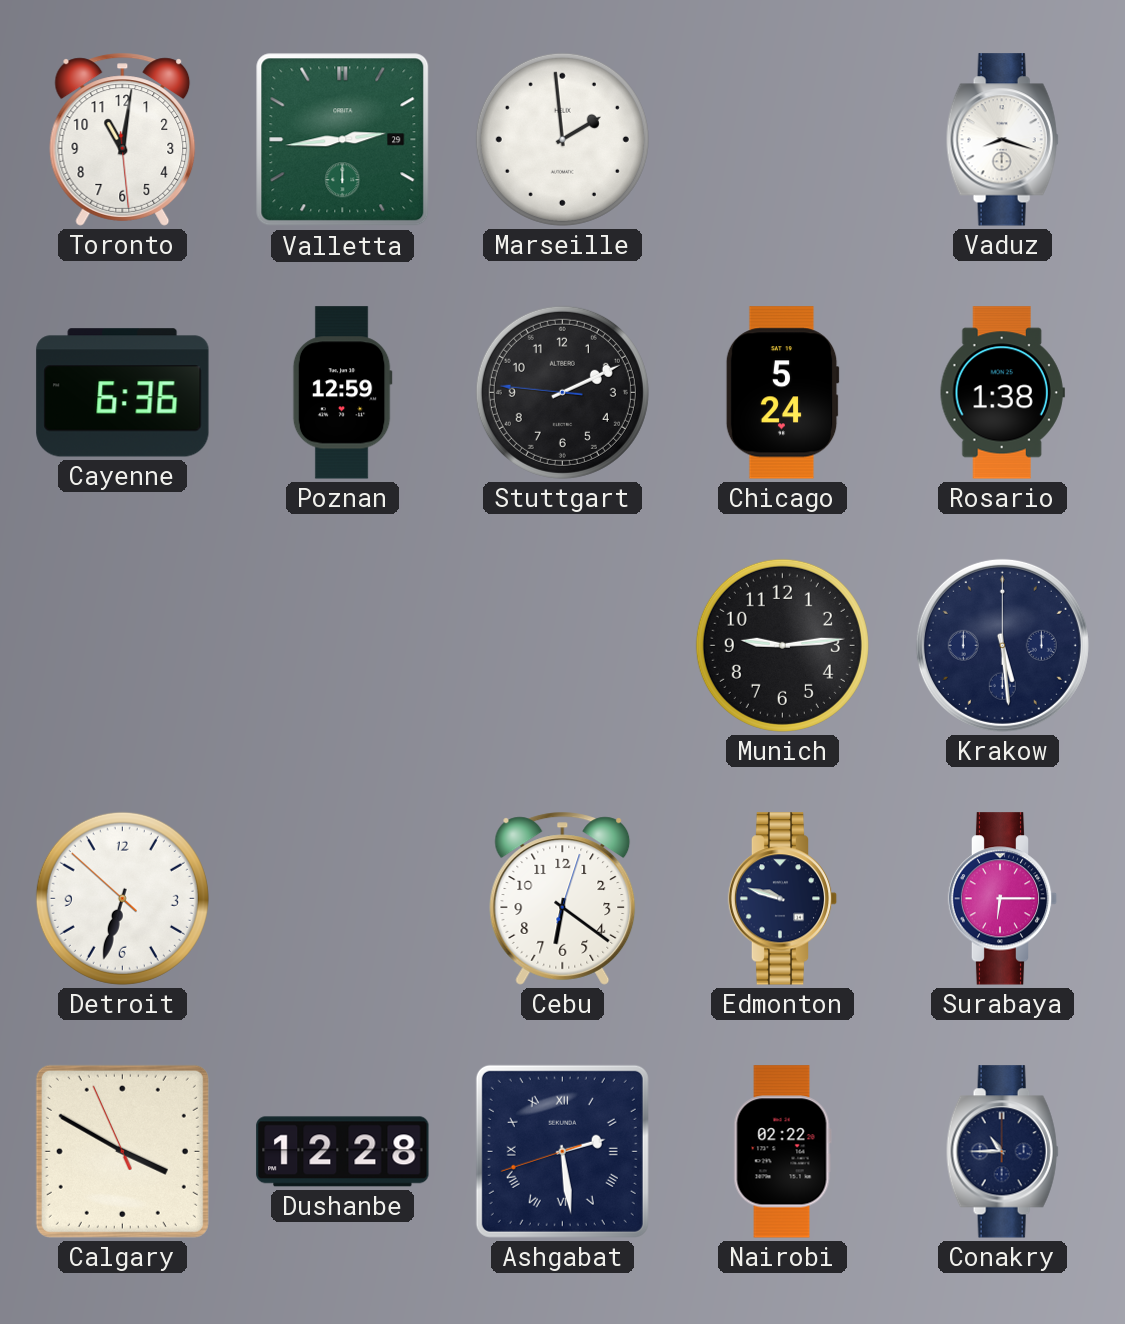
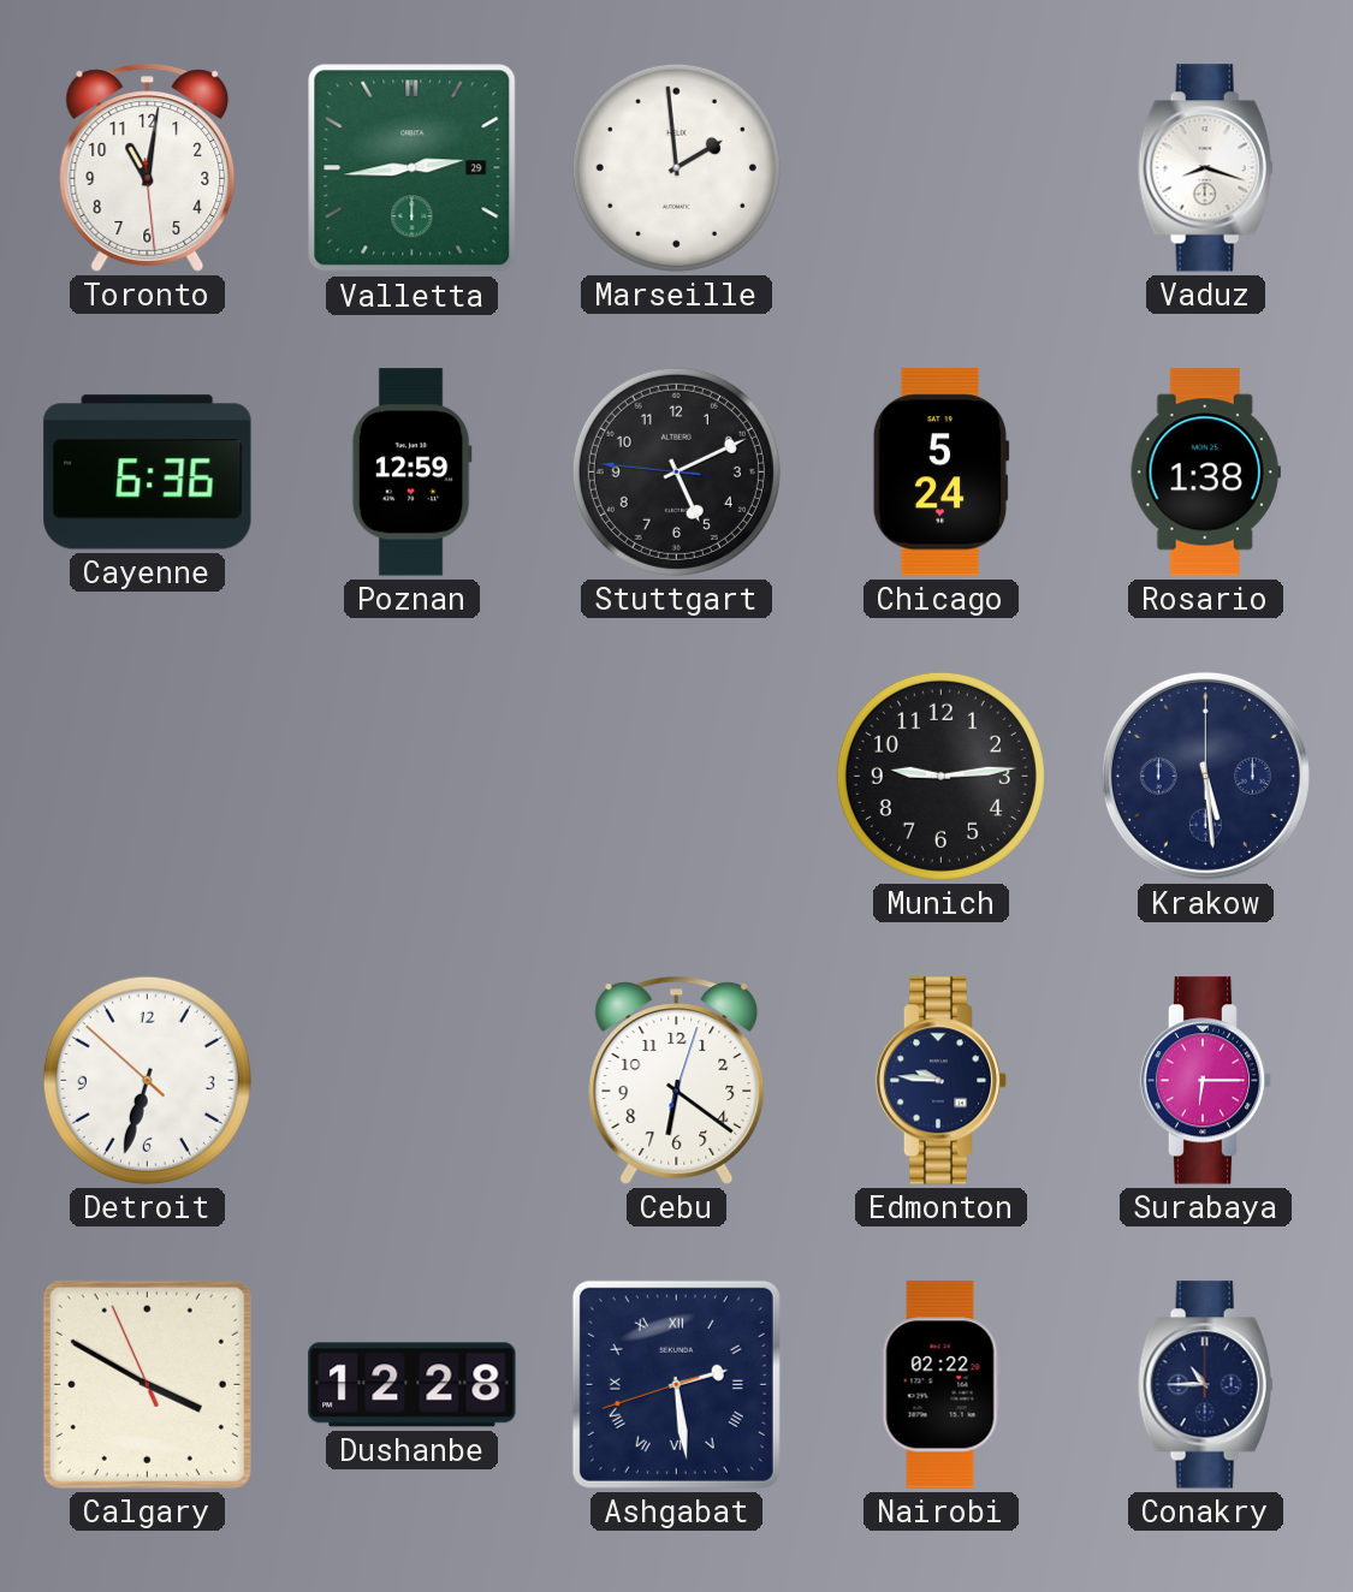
Stuttgart: 2:10 -> 5:10
Edmonton: 9:48 -> 9:46
